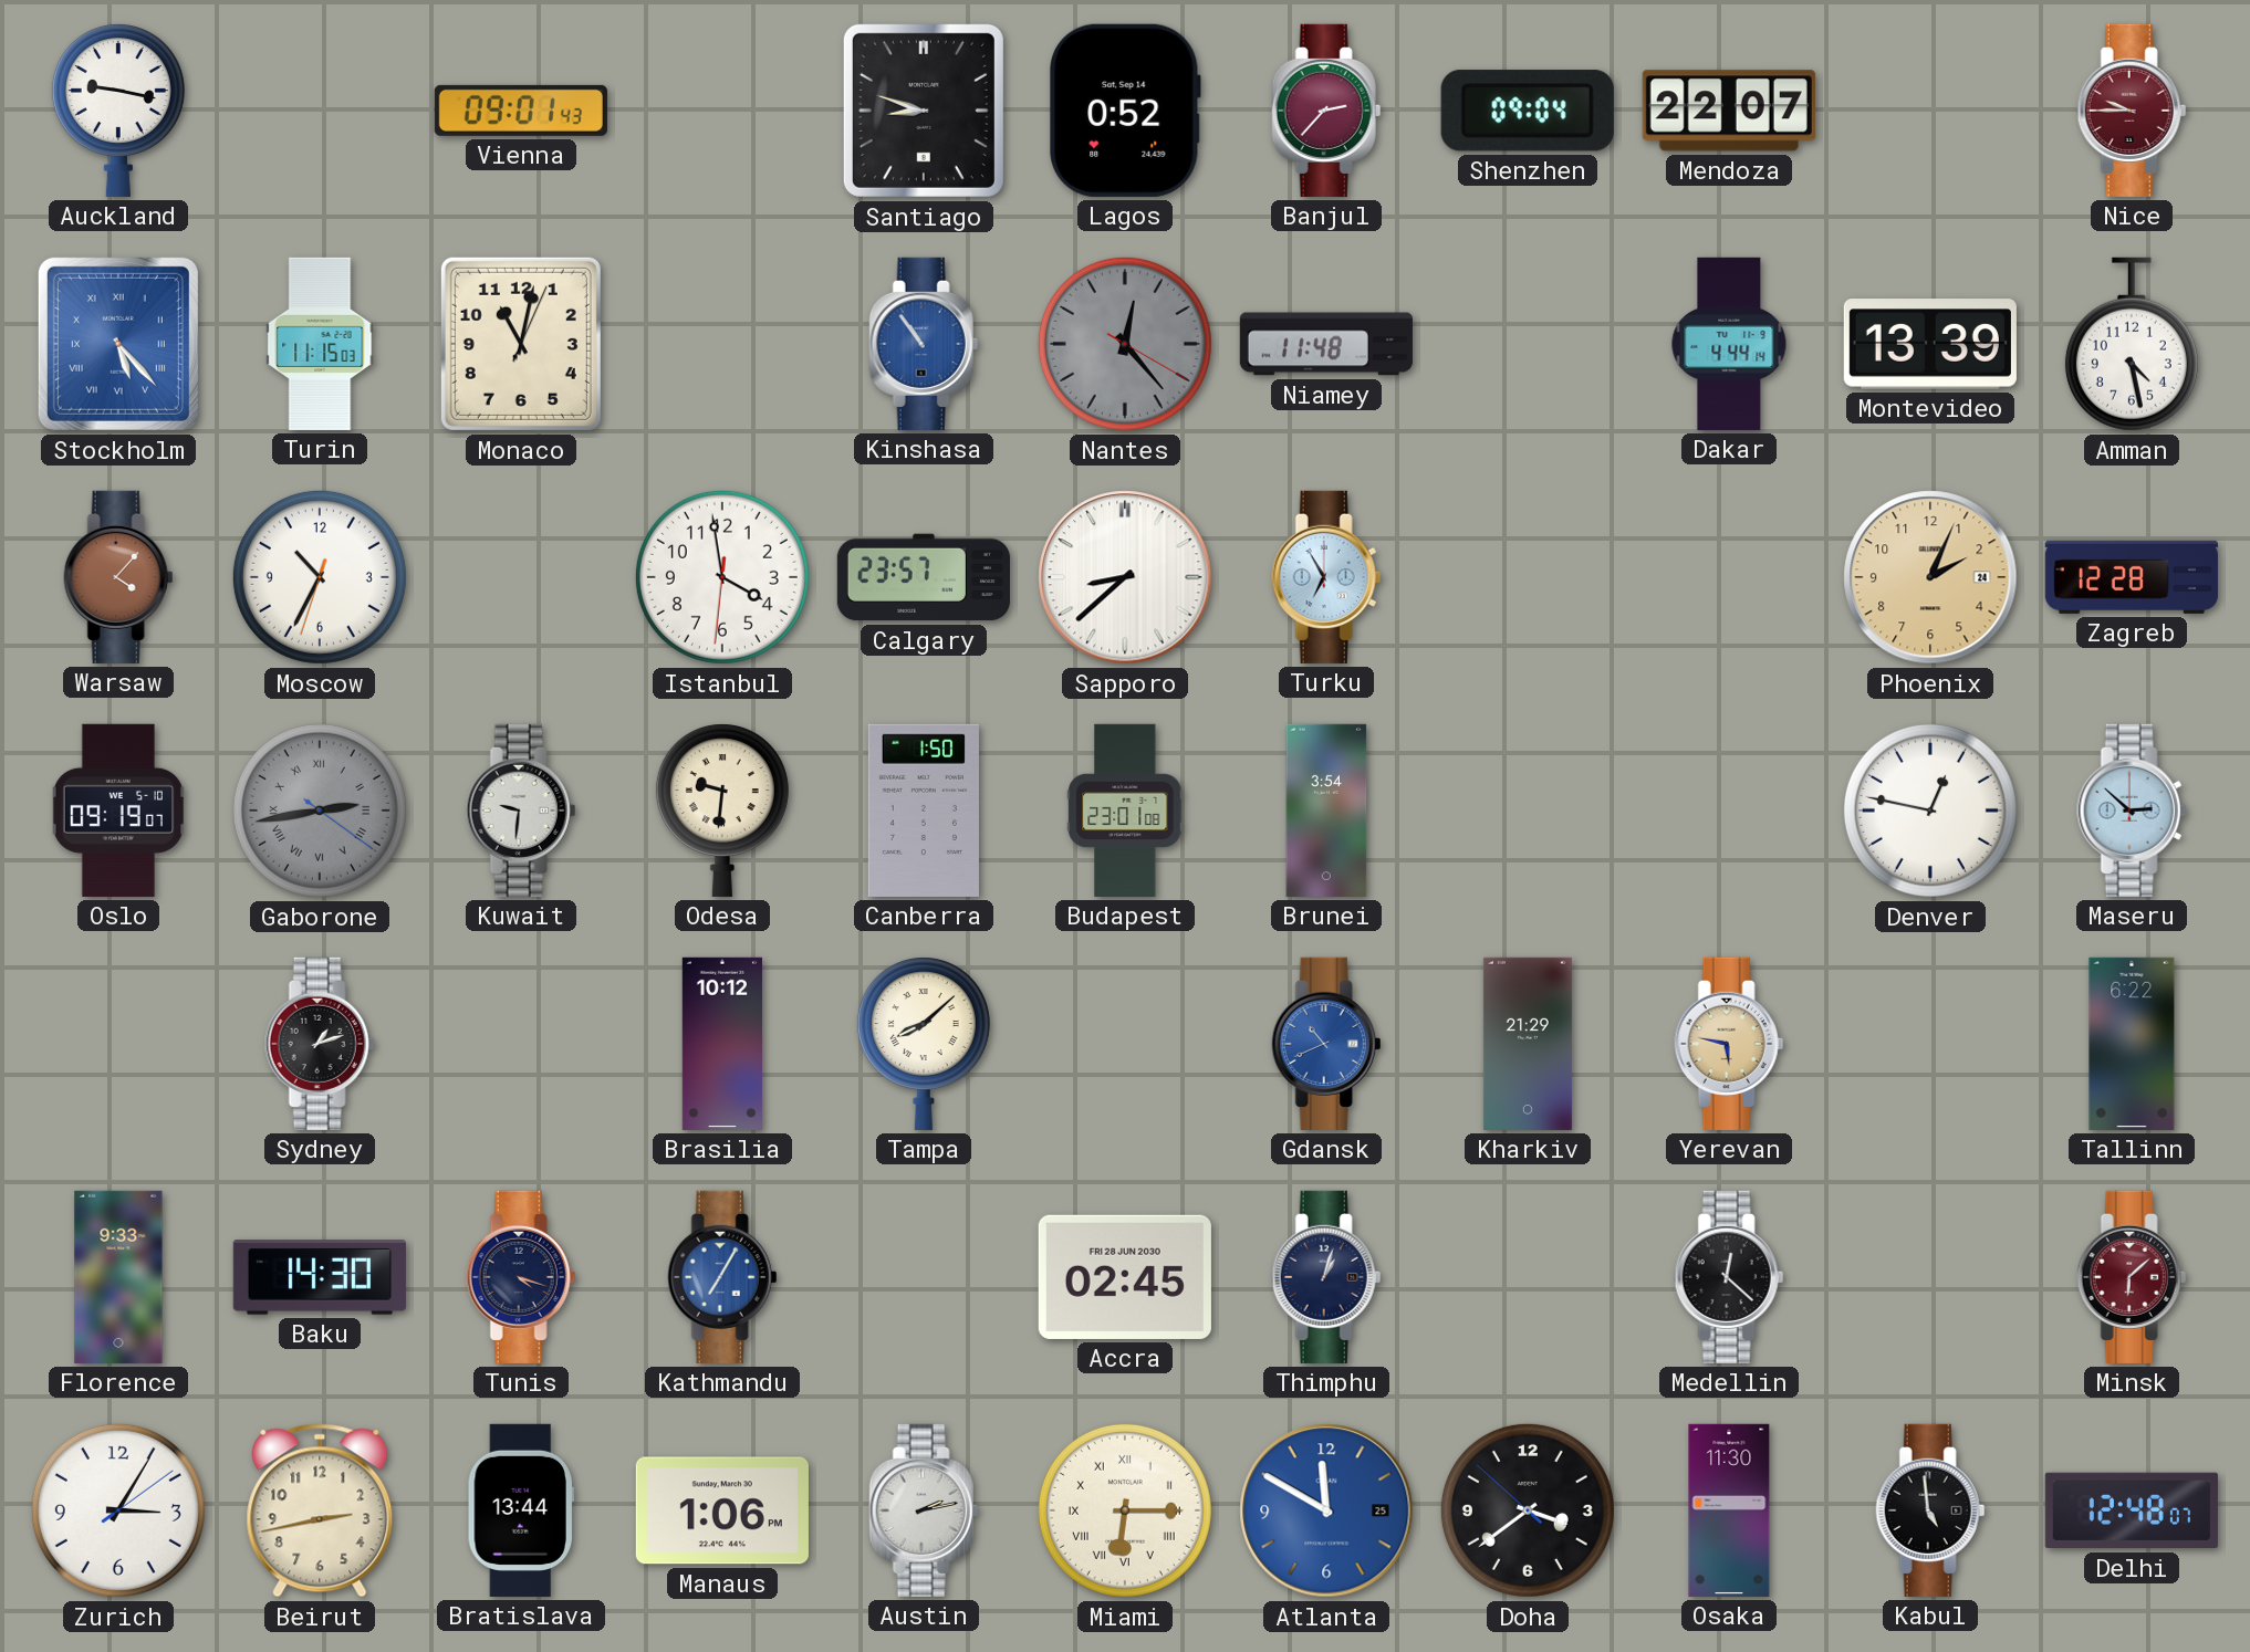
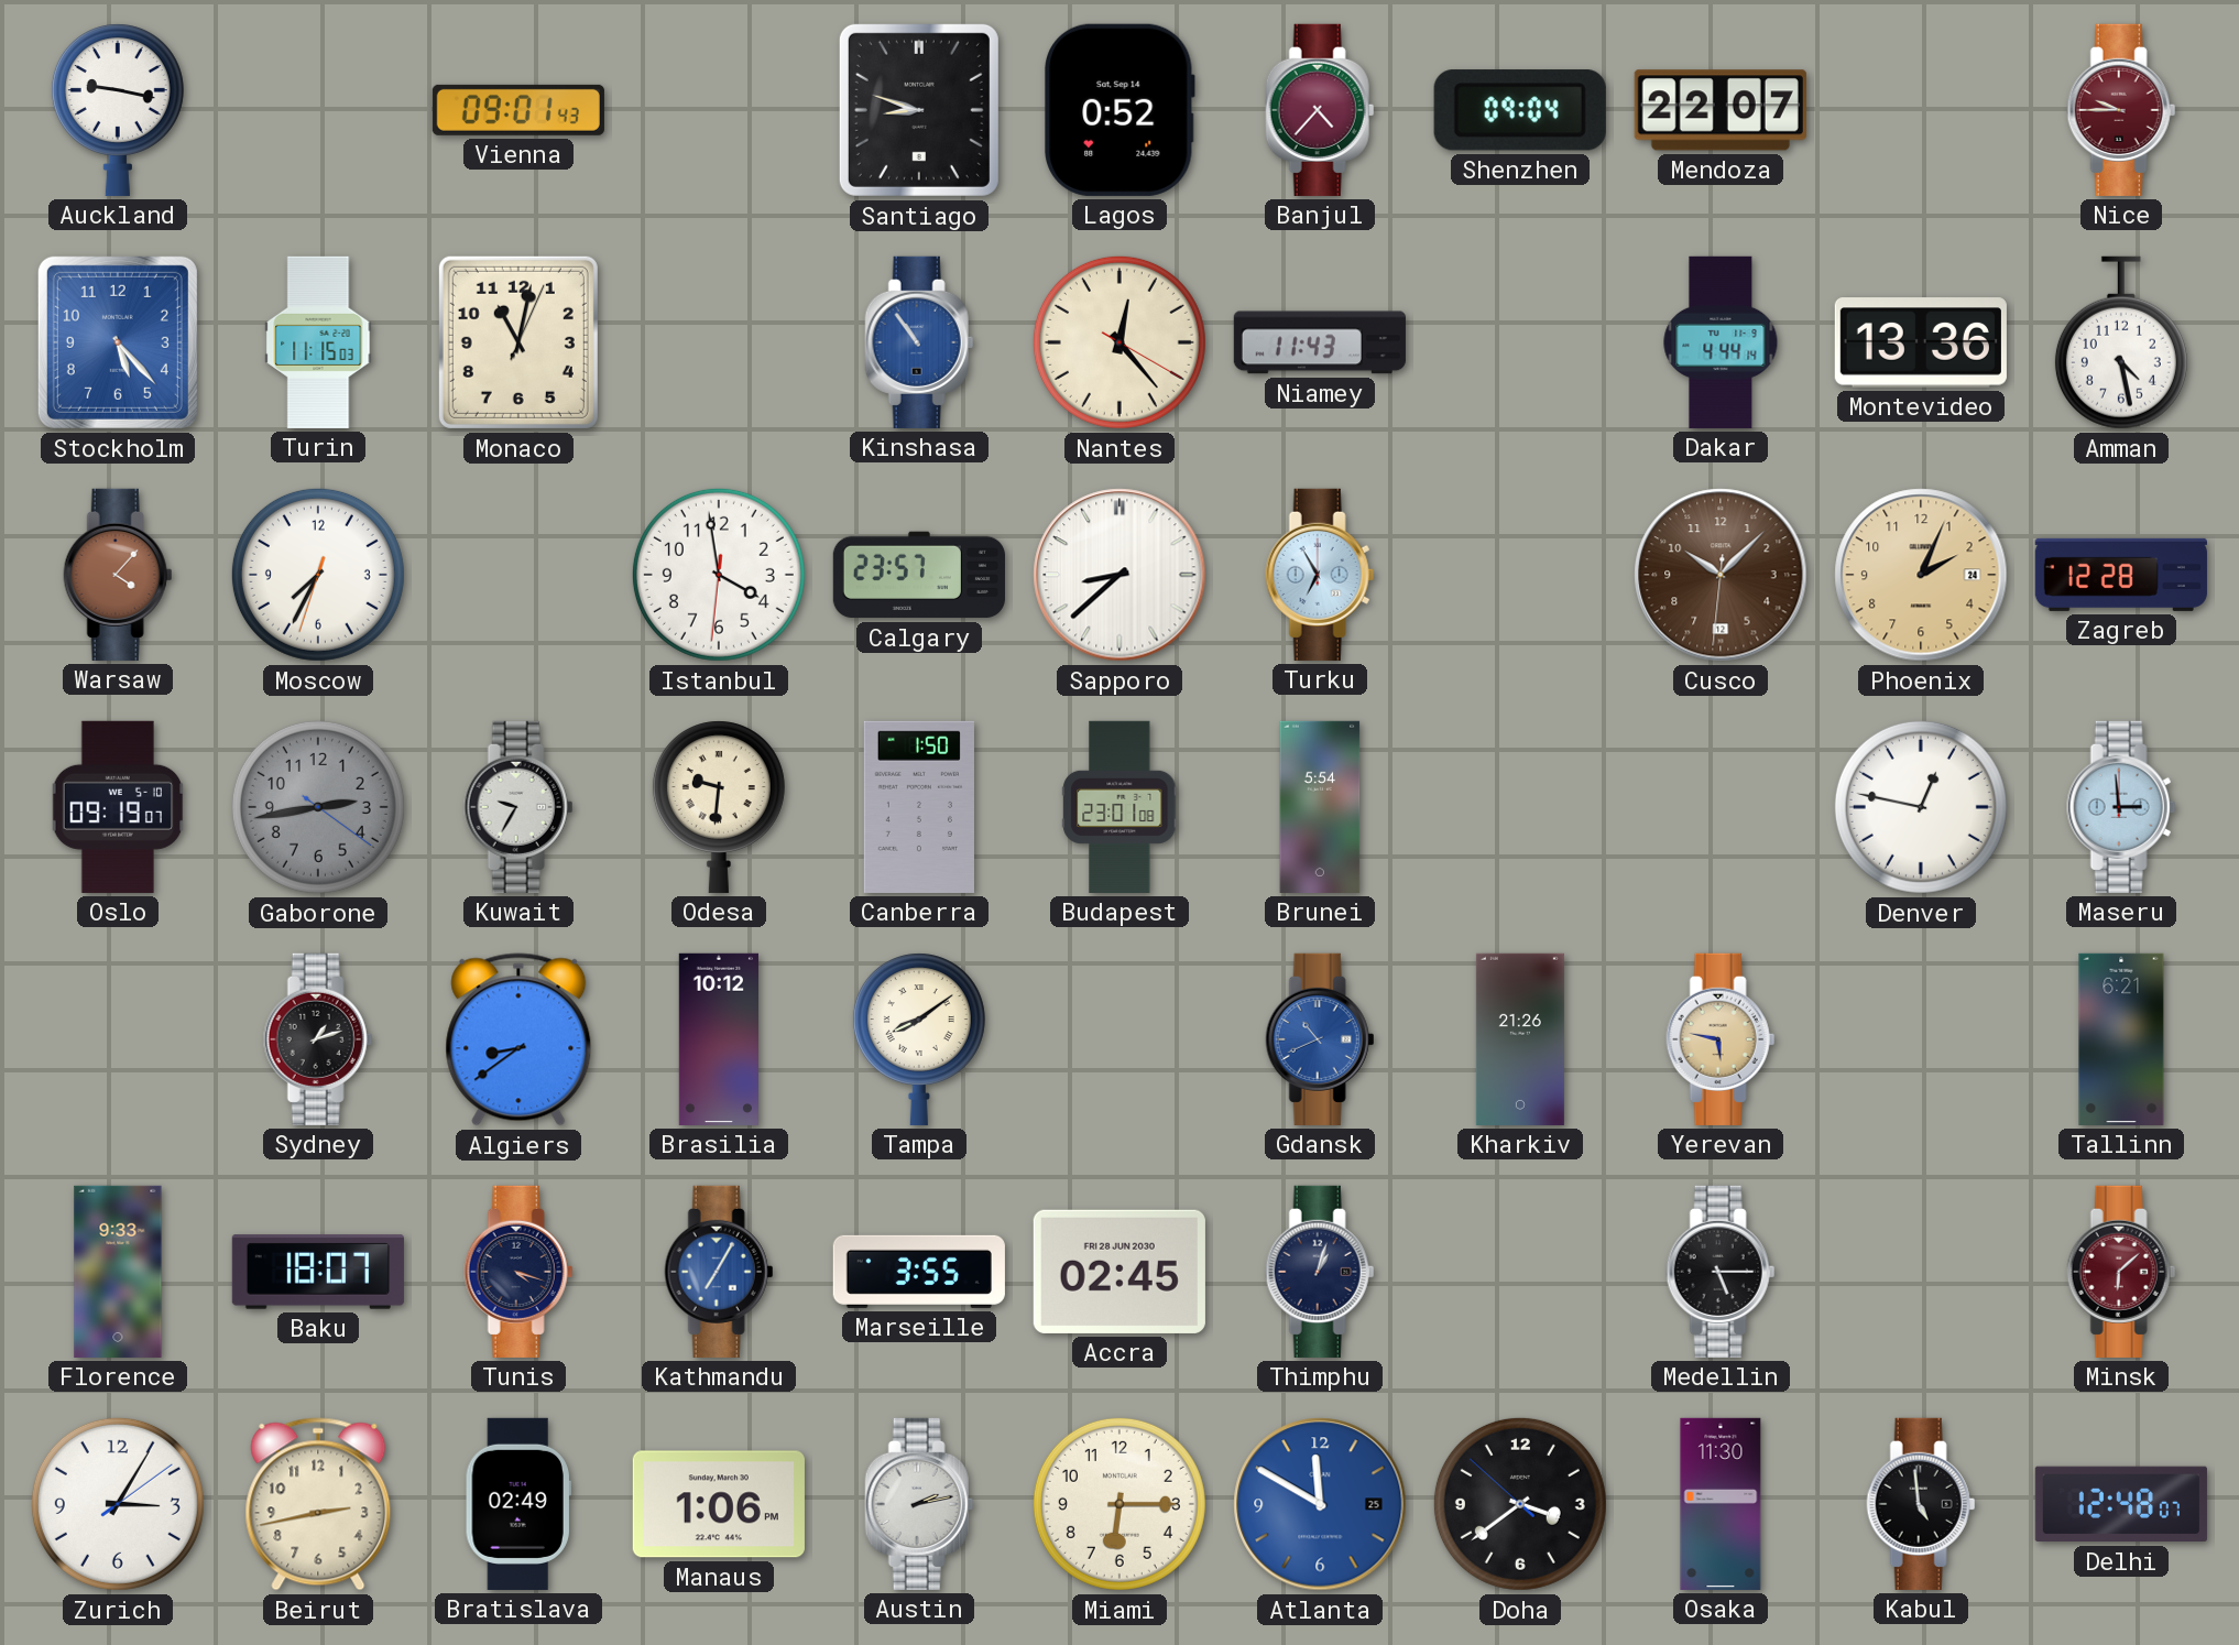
Banjul: 2:37 -> 4:37
Stockholm numerals: Roman -> Arabic
Nantes dial: grey -> cream
Niamey: 11:48 -> 11:43
Montevideo: 13:39 -> 13:36
Moscow: 10:34 -> 7:34
Cusco: none -> 10:07
Gaborone numerals: Roman -> Arabic
Kuwait: 9:31 -> 9:35
Brunei: 3:54 -> 5:54
Maseru: 2:52 -> 2:59
Algiers: none -> 8:39
Tampa: 8:08 -> 8:09
Kharkiv: 21:29 -> 21:26
Tallinn: 6:22 -> 6:21
Baku: 14:30 -> 18:07
Marseille: none -> 3:55
Medellin: 12:22 -> 5:15
Bratislava: 13:44 -> 02:49
Miami numerals: Roman -> Arabic
